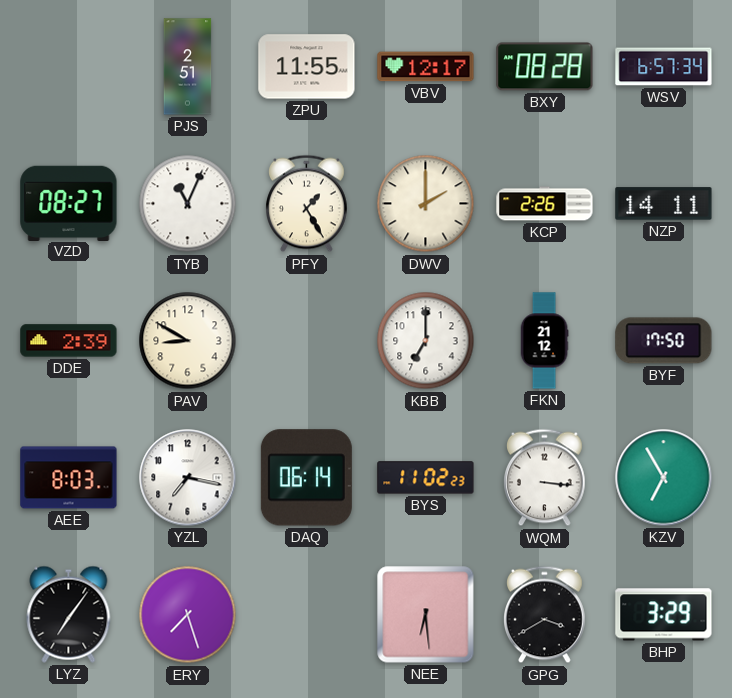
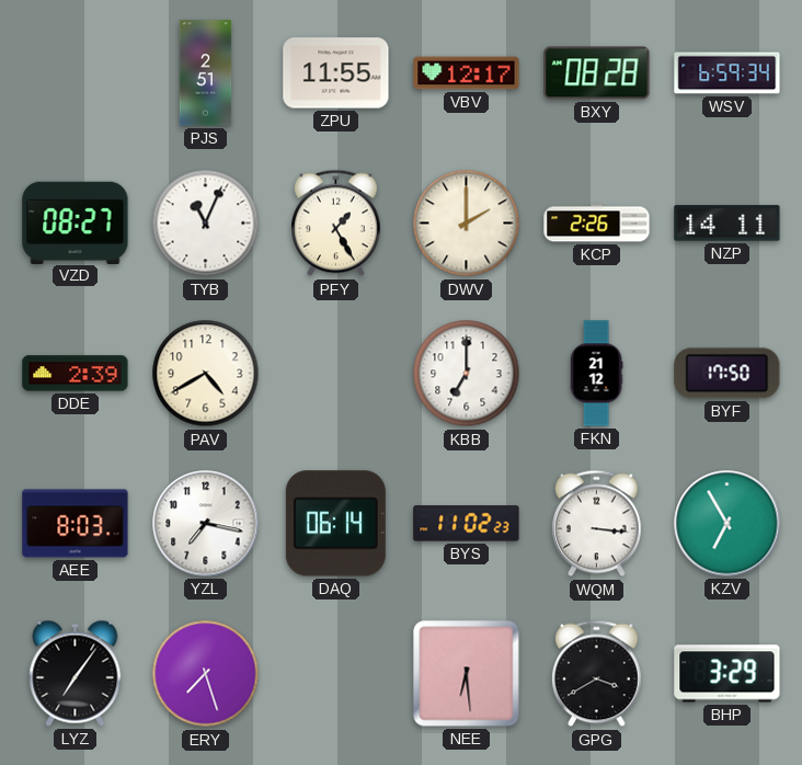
WSV: 6:57 -> 6:59
PAV: 8:50 -> 4:40
